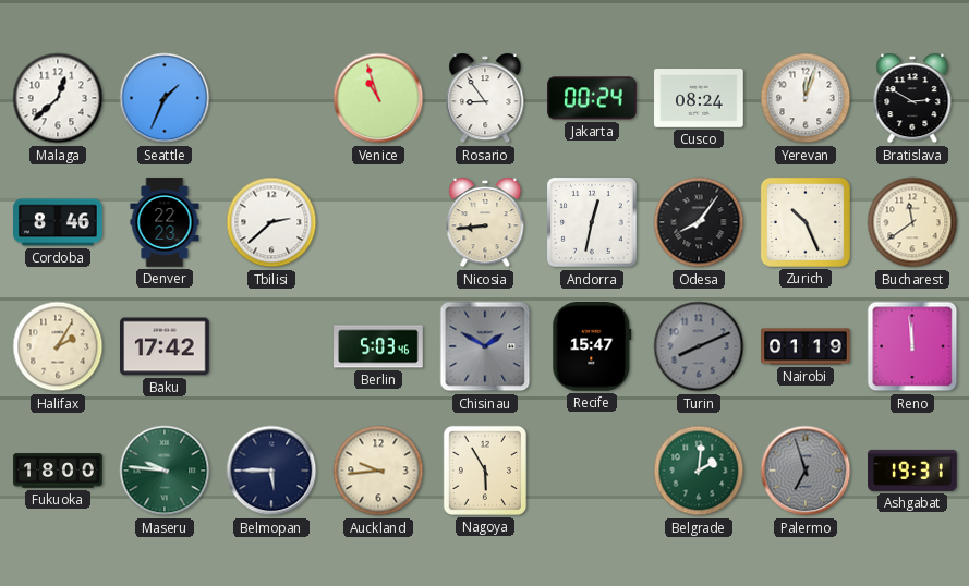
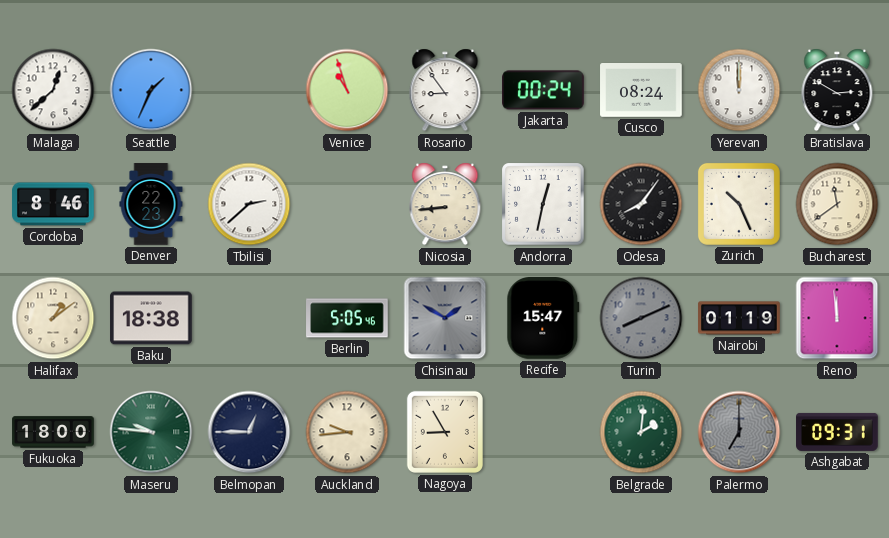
Yerevan: 12:03 -> 12:00
Halifax: 2:05 -> 1:09
Baku: 17:42 -> 18:38
Berlin: 5:03 -> 5:05
Belmopan: 5:45 -> 12:45
Nagoya: 5:55 -> 8:55
Palermo: 6:57 -> 7:00
Ashgabat: 19:31 -> 09:31
